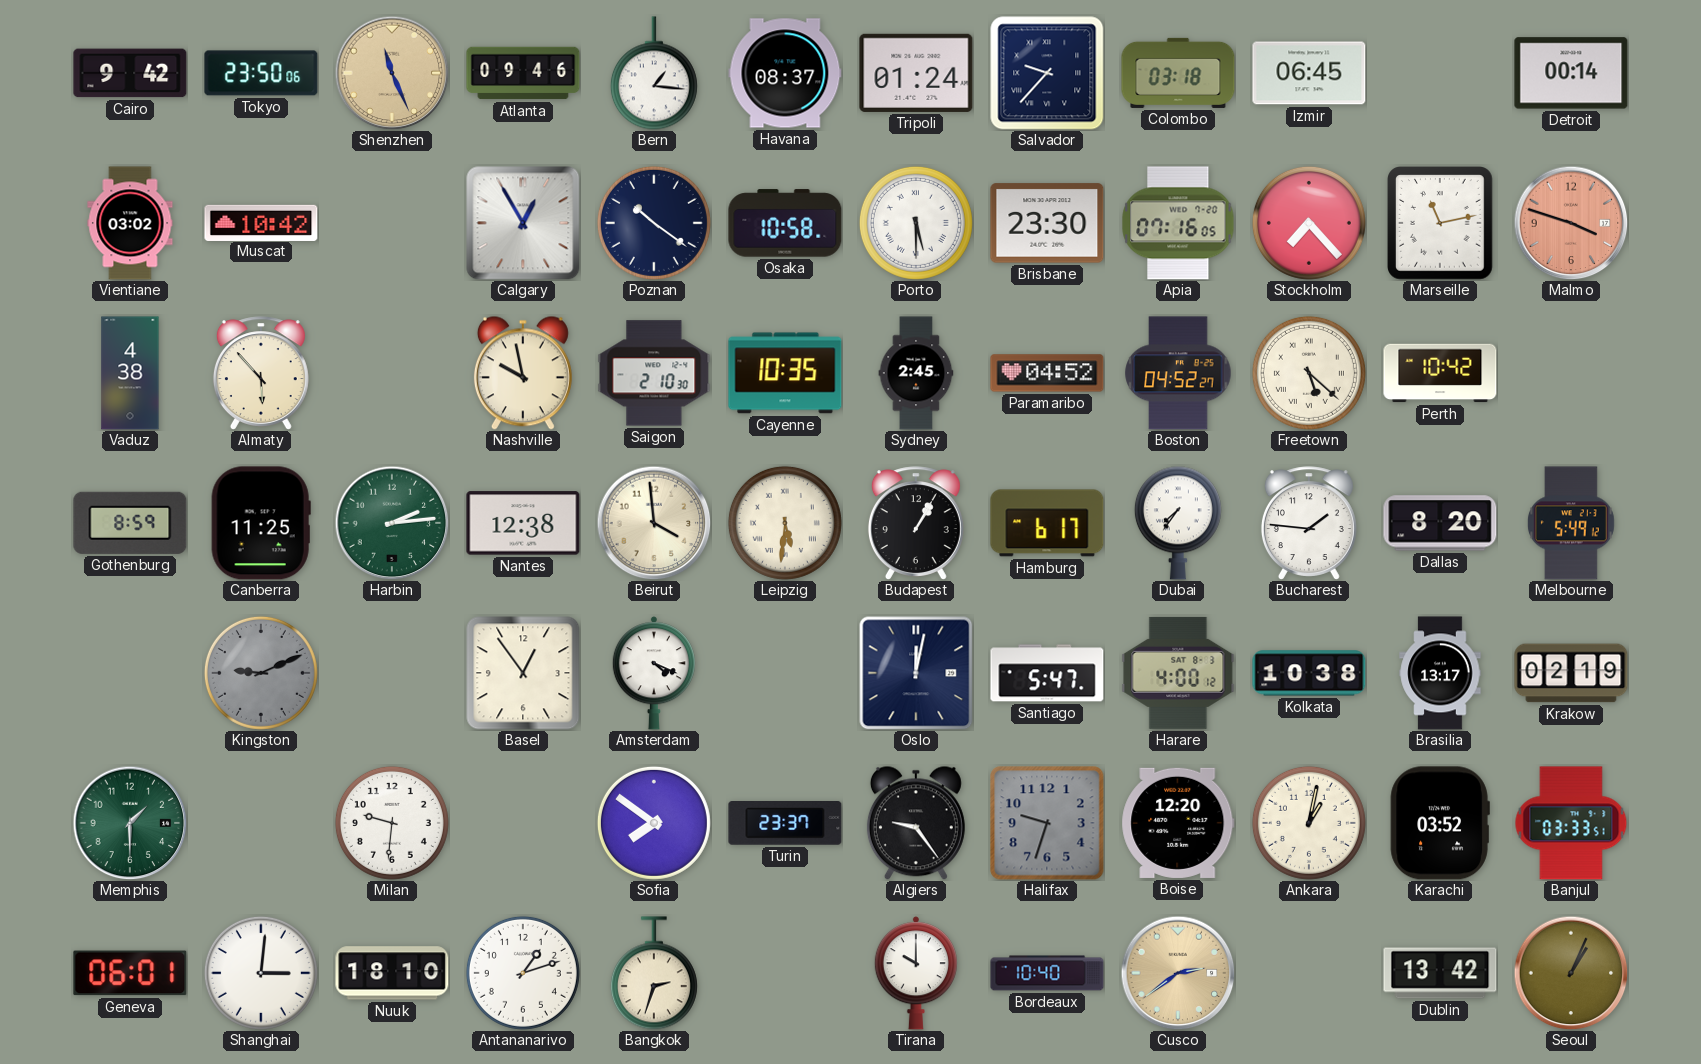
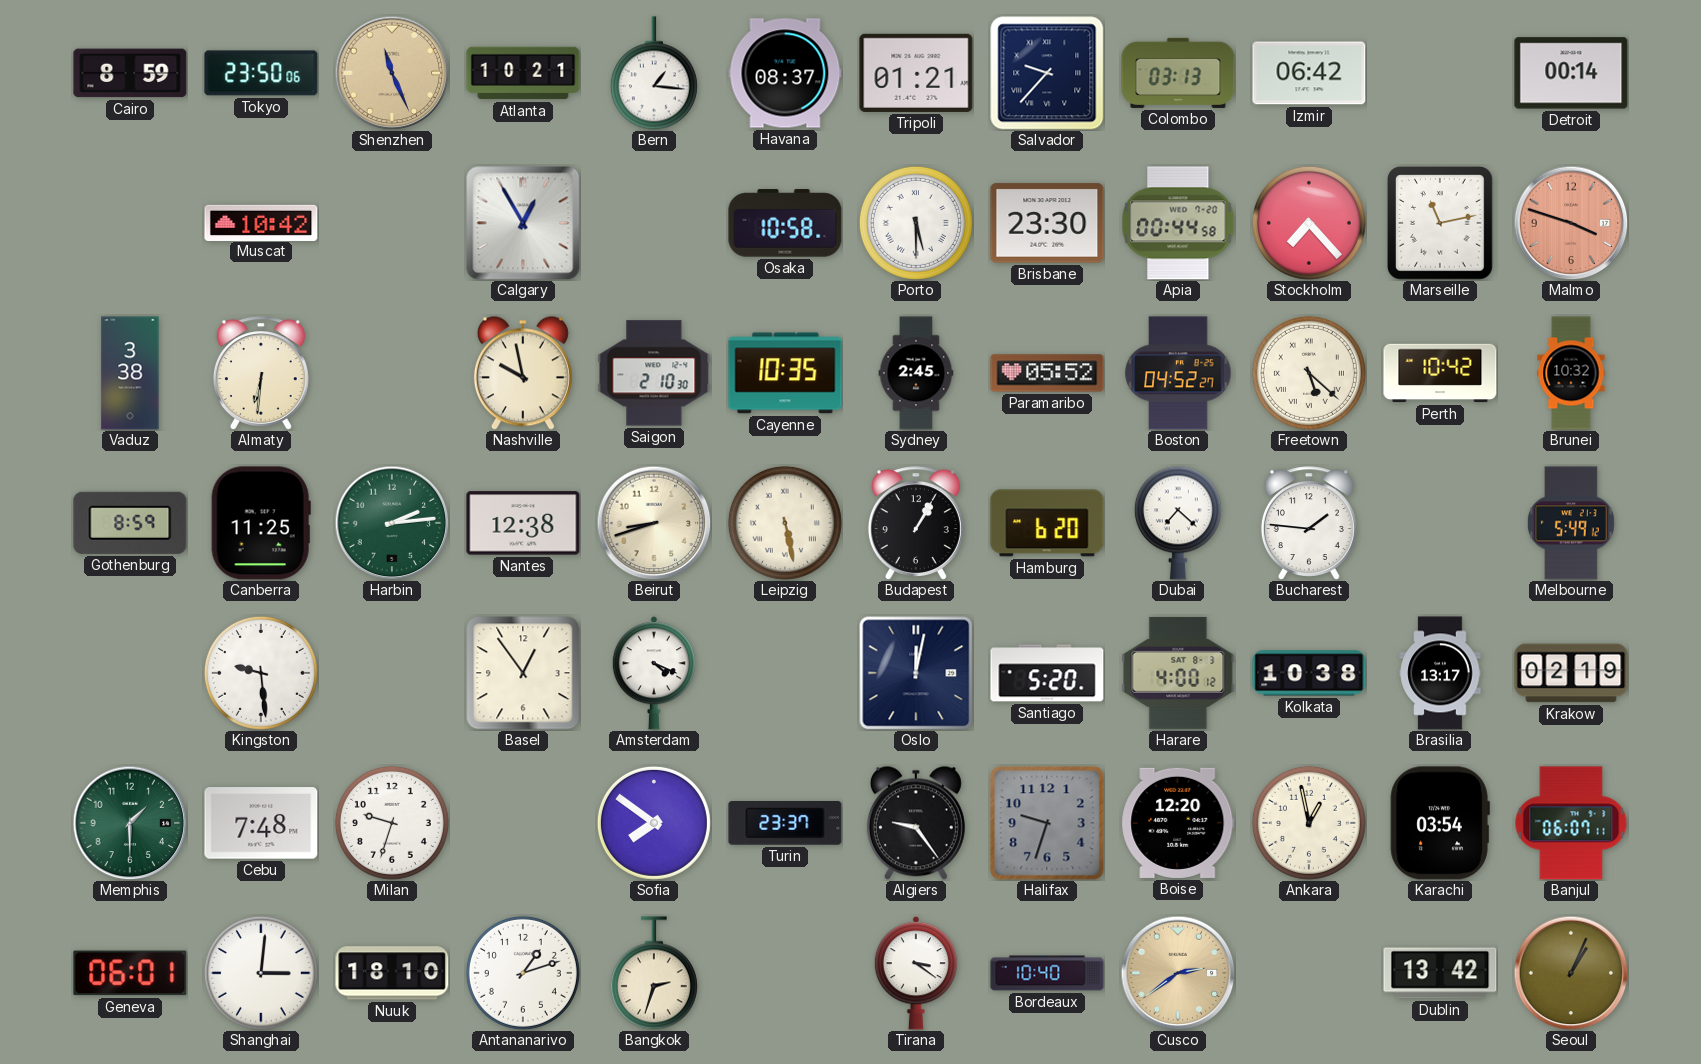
Cairo: 9:42 -> 8:59
Atlanta: 09:46 -> 10:21
Tripoli: 01:24 -> 01:21
Colombo: 03:18 -> 03:13
Izmir: 06:45 -> 06:42
Vientiane: 03:02 -> none
Poznan: 10:21 -> none
Apia: 07:16 -> 00:44
Vaduz: 4:38 -> 3:38
Almaty: 5:53 -> 6:31
Paramaribo: 04:52 -> 05:52
Brunei: none -> 10:32
Beirut: 3:59 -> 8:42
Leipzig: 5:31 -> 5:28
Hamburg: 6:17 -> 6:20
Dubai: 7:36 -> 7:22
Dallas: 8:20 -> none
Kingston: 9:11 -> 9:29
Kingston dial: grey -> white
Santiago: 5:47 -> 5:20
Cebu: none -> 7:48
Milan: 9:31 -> 9:33
Ankara: 1:02 -> 12:58
Karachi: 03:52 -> 03:54
Banjul: 03:33 -> 06:07
Tirana: 10:00 -> 3:21
